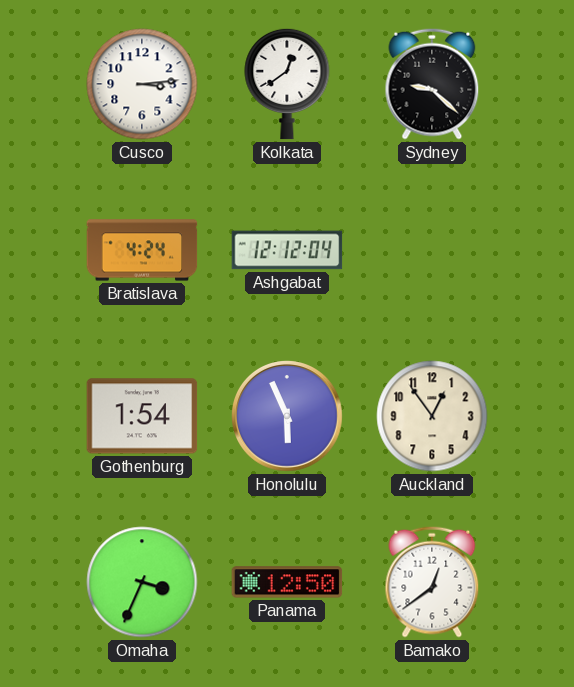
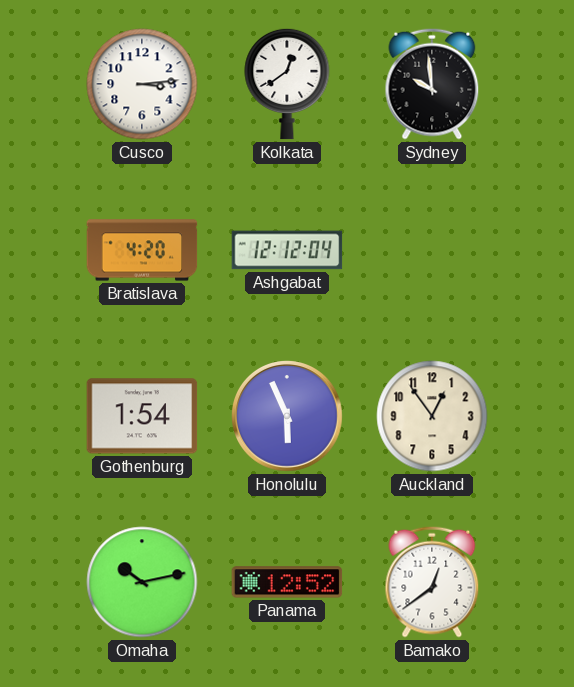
Sydney: 9:22 -> 9:59
Bratislava: 4:24 -> 4:20
Omaha: 3:34 -> 10:13
Panama: 12:50 -> 12:52
